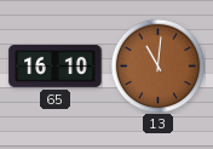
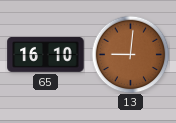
13: 11:01 -> 9:01
